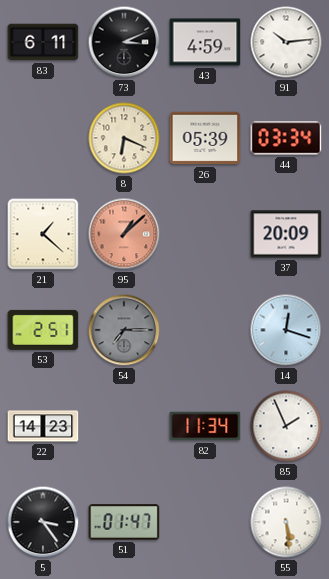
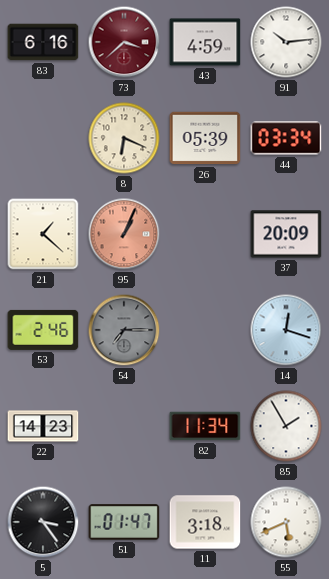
83: 6:11 -> 6:16
73: 3:11 -> 3:38
73 dial: black -> burgundy
95: 1:08 -> 1:04
53: 2:51 -> 2:46
85: 1:56 -> 1:55
11: none -> 3:18
55: 5:29 -> 5:41
